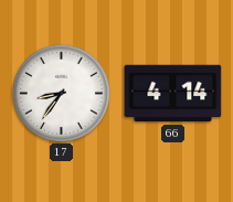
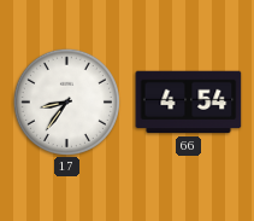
66: 4:14 -> 4:54
